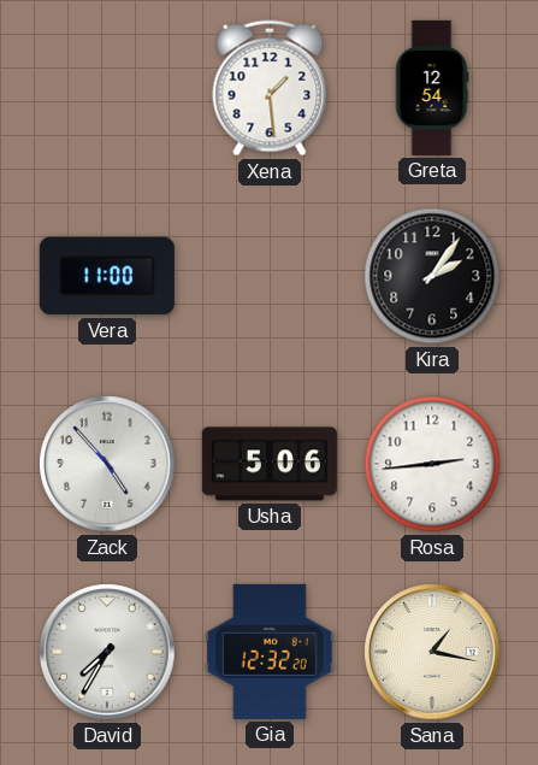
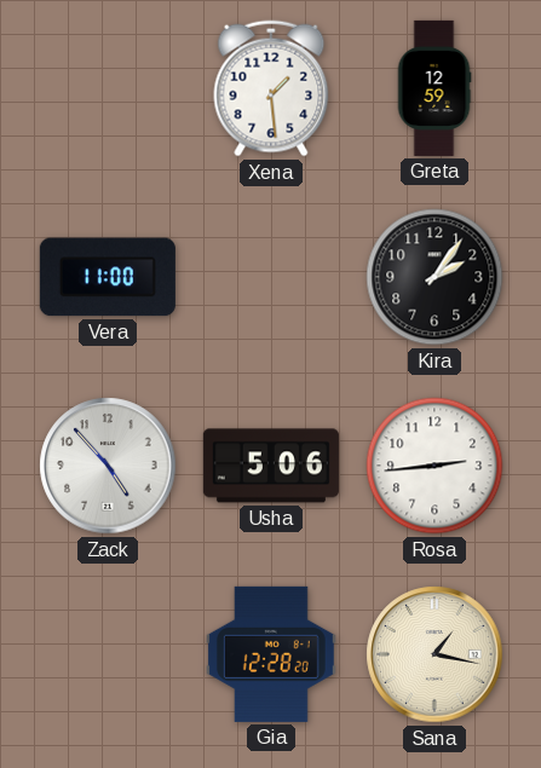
Greta: 12:54 -> 12:59
David: 7:35 -> none
Gia: 12:32 -> 12:28
